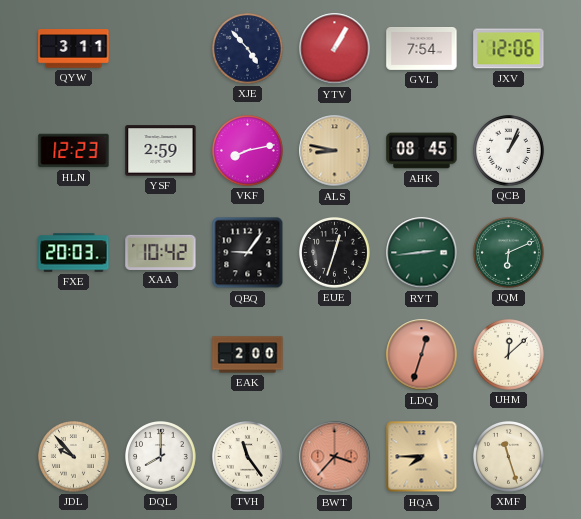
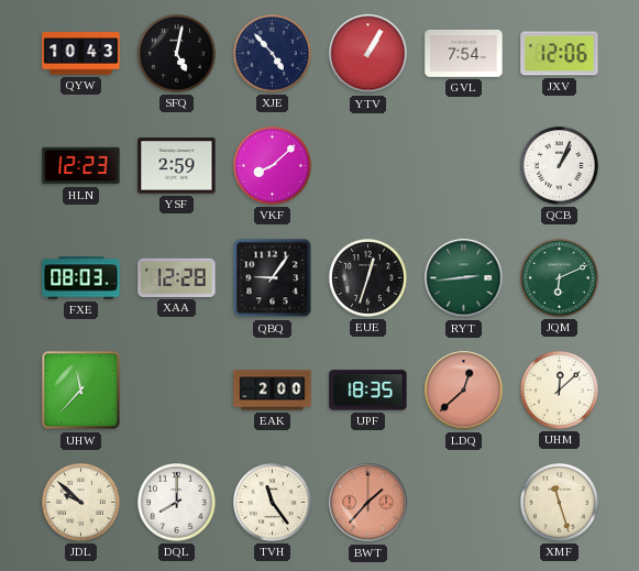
QYW: 3:11 -> 10:43
SFQ: none -> 5:02
VKF: 8:13 -> 8:08
ALS: 8:47 -> none
AHK: 08:45 -> none
FXE: 20:03 -> 08:03
XAA: 10:42 -> 12:28
UHW: none -> 11:37
UPF: none -> 18:35
LDQ: 12:33 -> 12:38
JDL: 9:53 -> 9:52
BWT: 3:37 -> 1:37
HQA: 7:45 -> none
